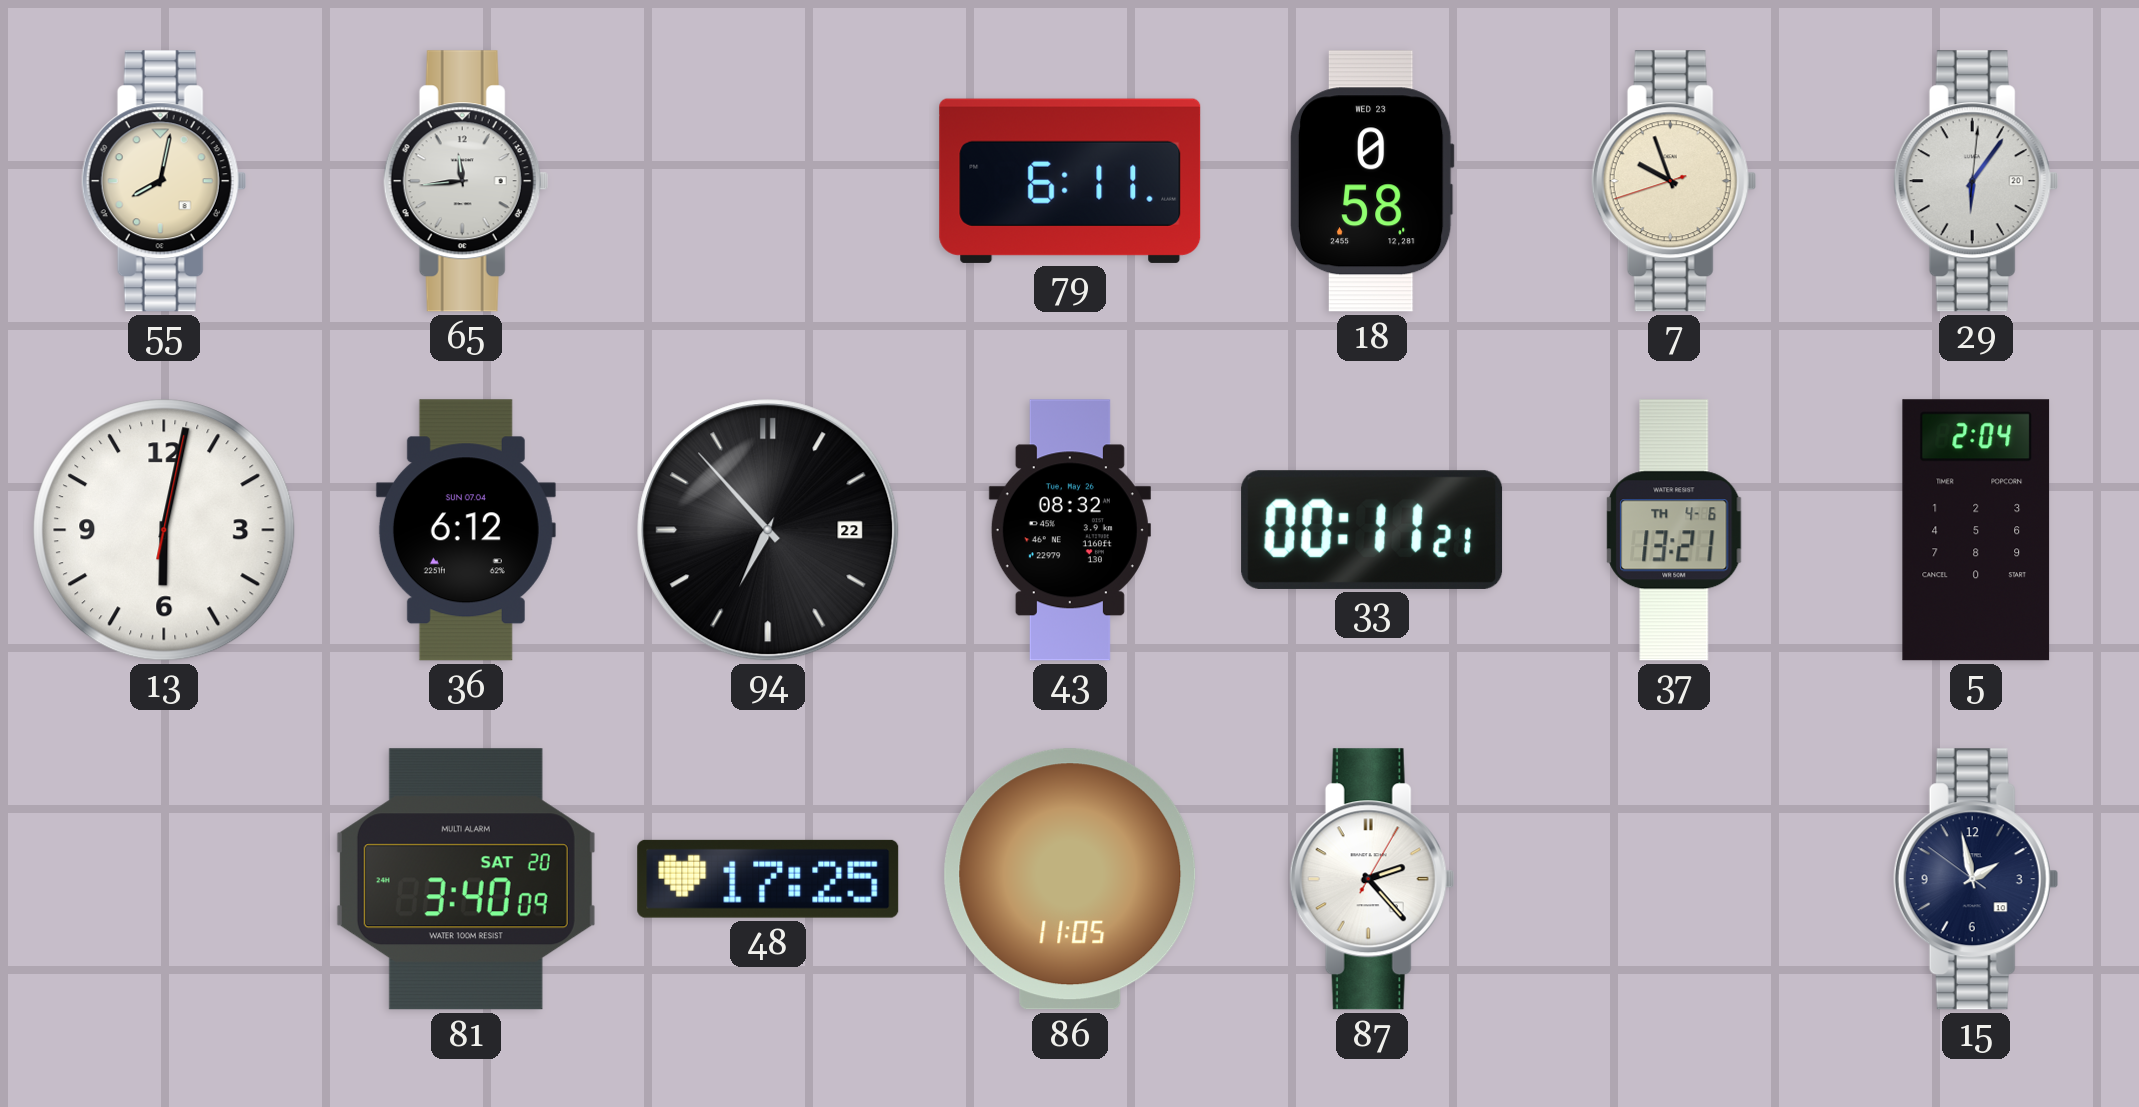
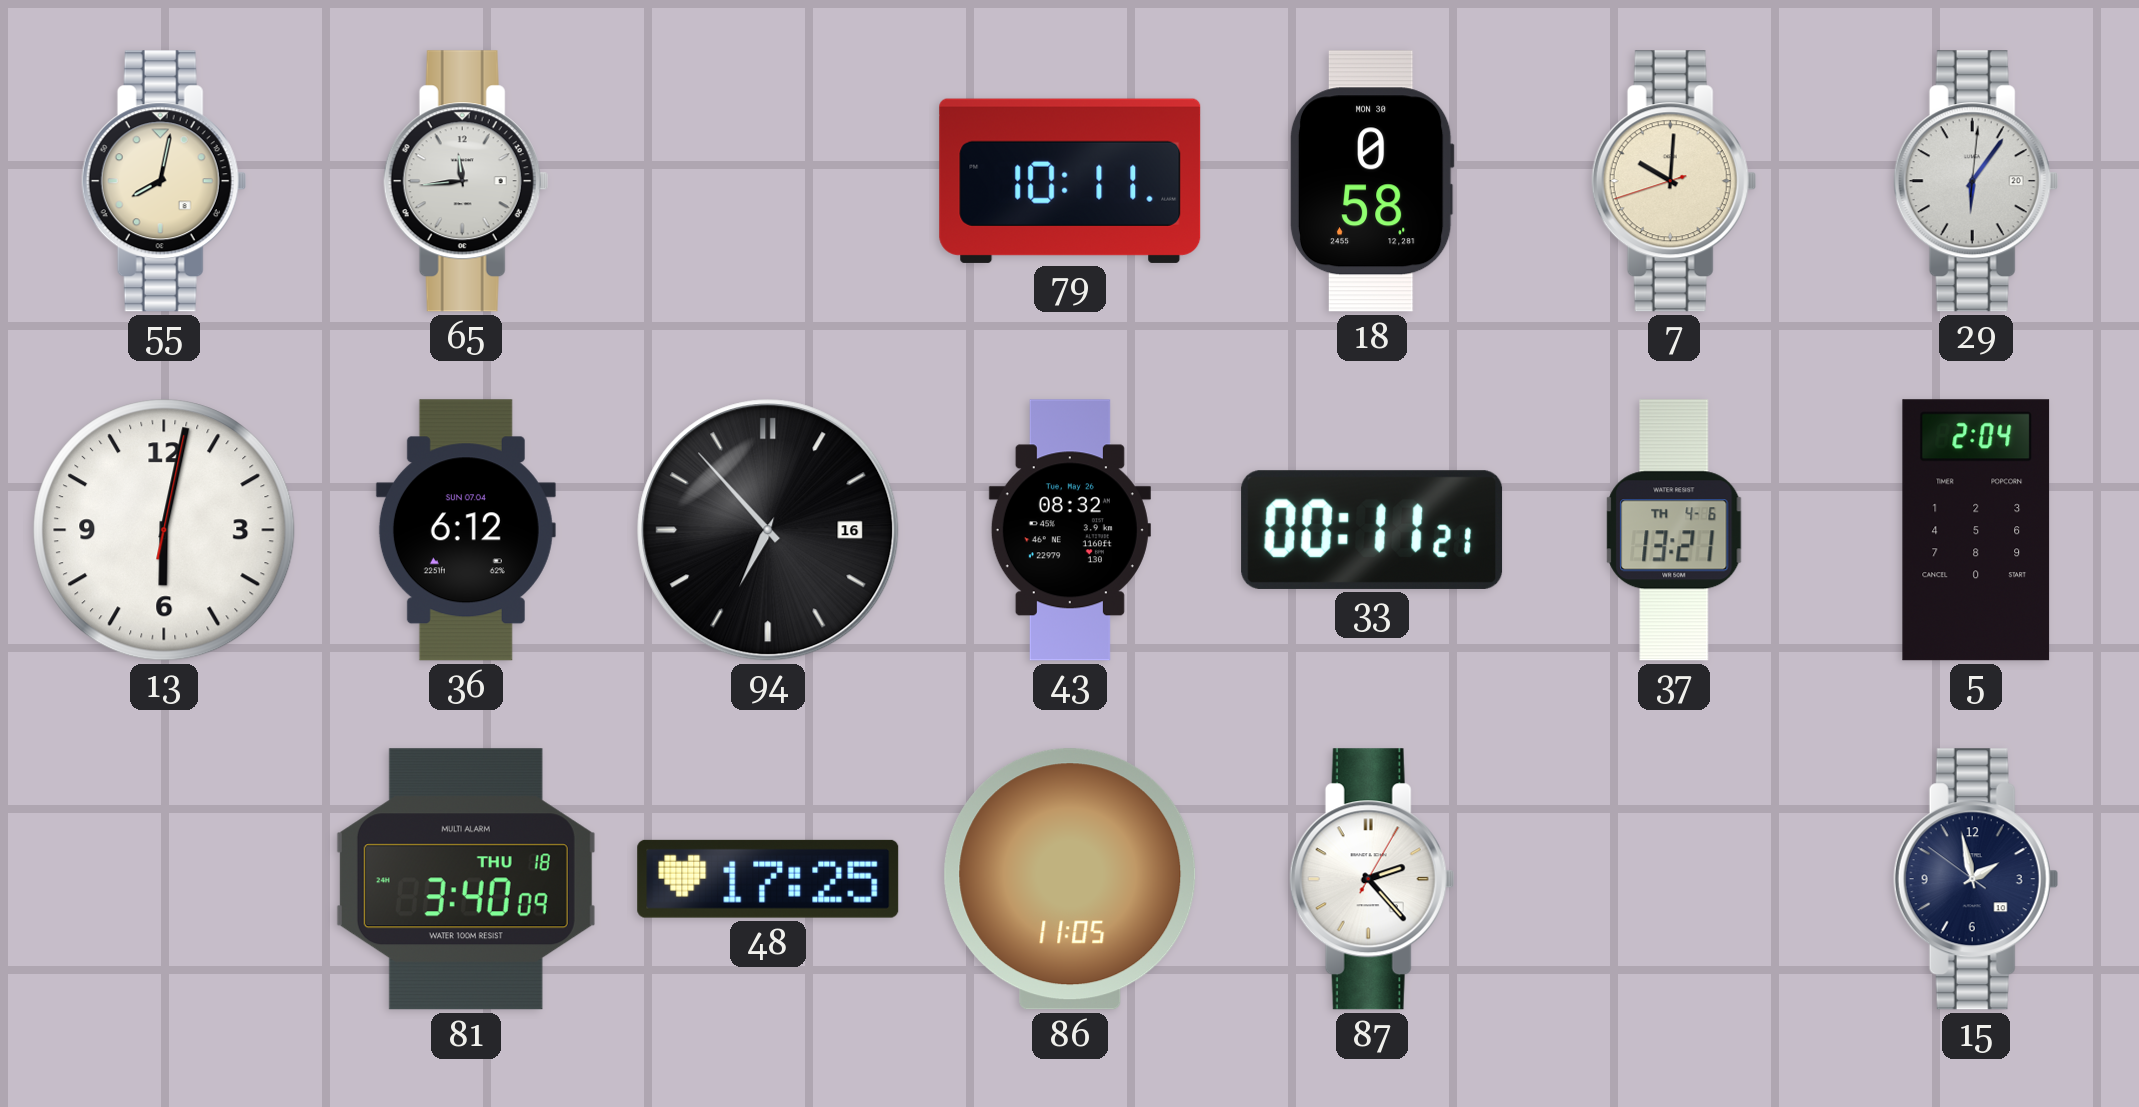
79: 6:11 -> 10:11
18 date: WED 23 -> MON 30
7: 9:56 -> 10:00
94 date: 22 -> 16
81 date: SAT 20 -> THU 18
